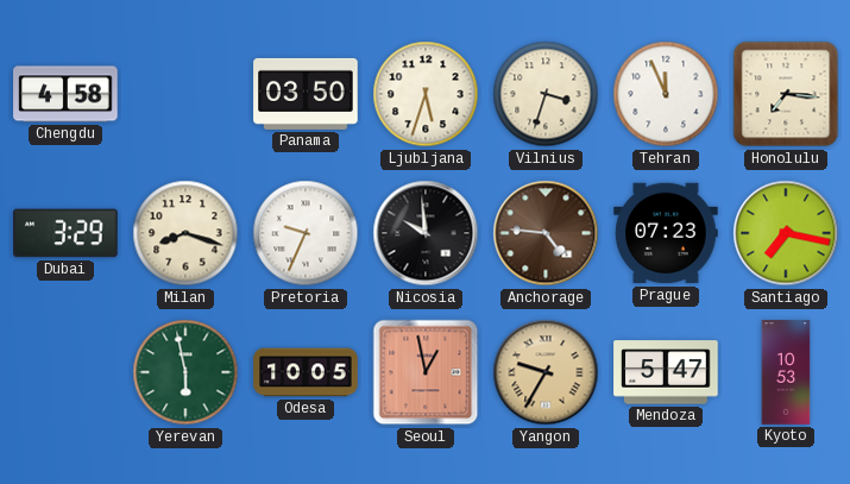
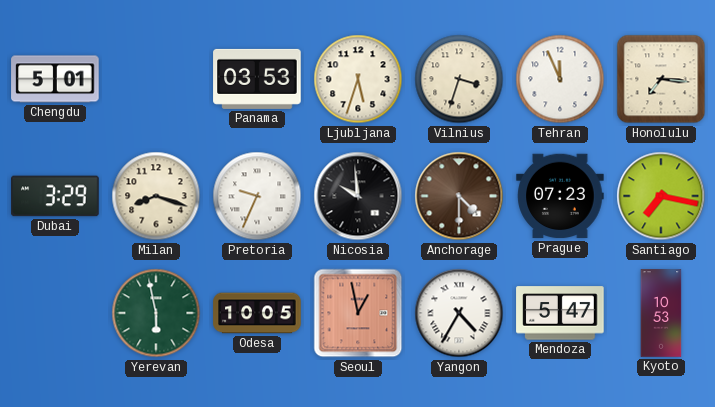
Chengdu: 4:58 -> 5:01
Panama: 03:50 -> 03:53
Anchorage: 4:46 -> 4:30
Yangon: 9:35 -> 4:35
Yangon dial: champagne -> white
